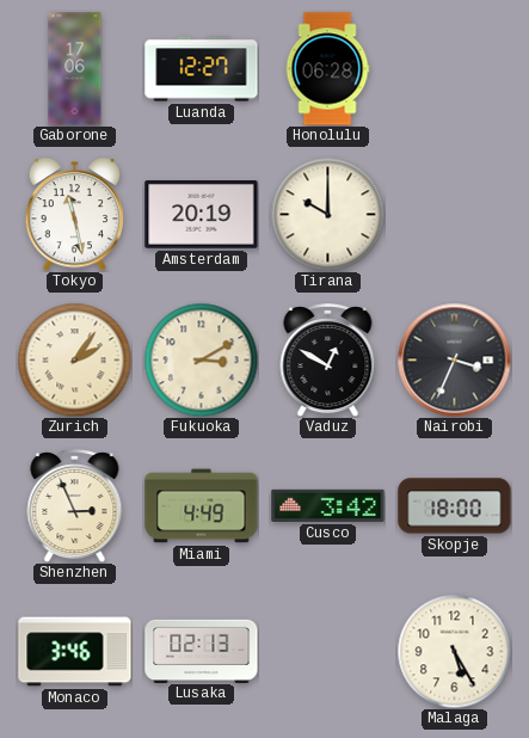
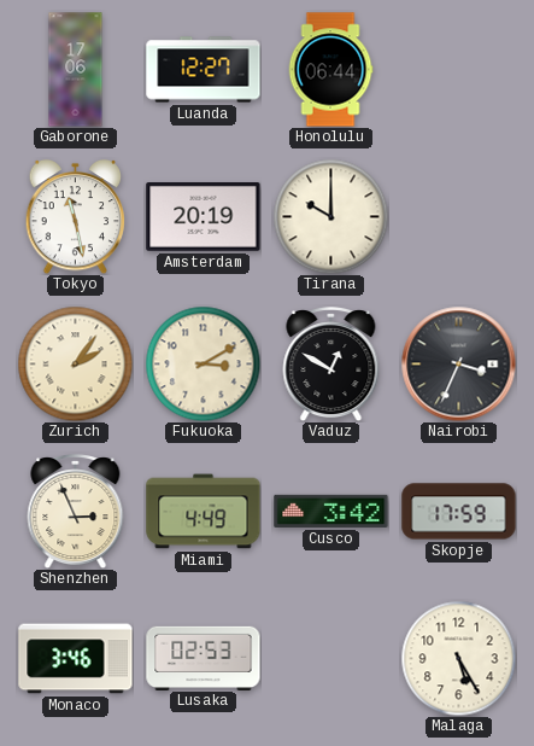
Honolulu: 06:28 -> 06:44
Skopje: 18:00 -> 17:59
Lusaka: 02:13 -> 02:53
